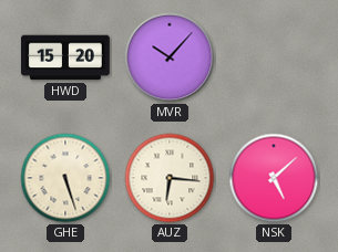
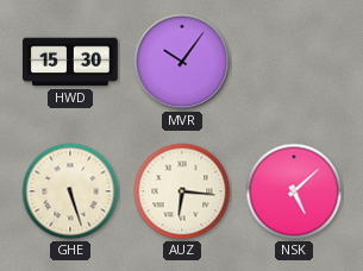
HWD: 15:20 -> 15:30
MVR: 10:07 -> 10:06
